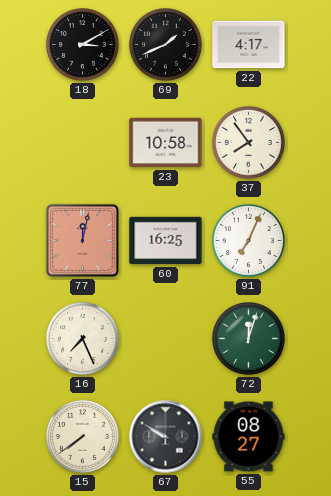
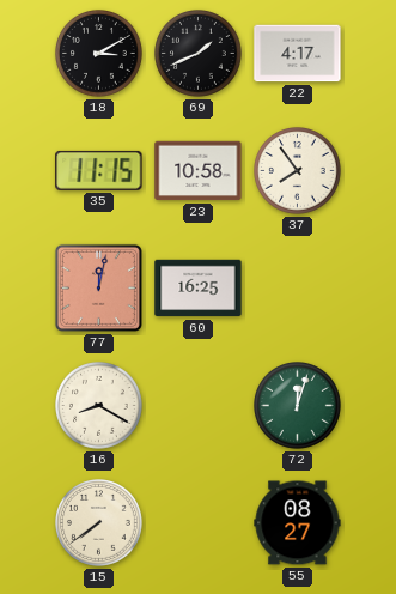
35: none -> 11:15
91: 7:04 -> none
16: 7:26 -> 8:20
67: 9:50 -> none
